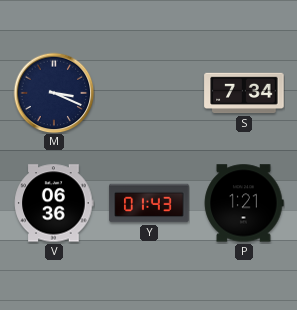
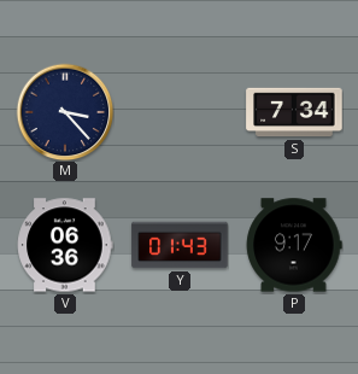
M: 3:19 -> 3:23
P: 1:21 -> 9:17
